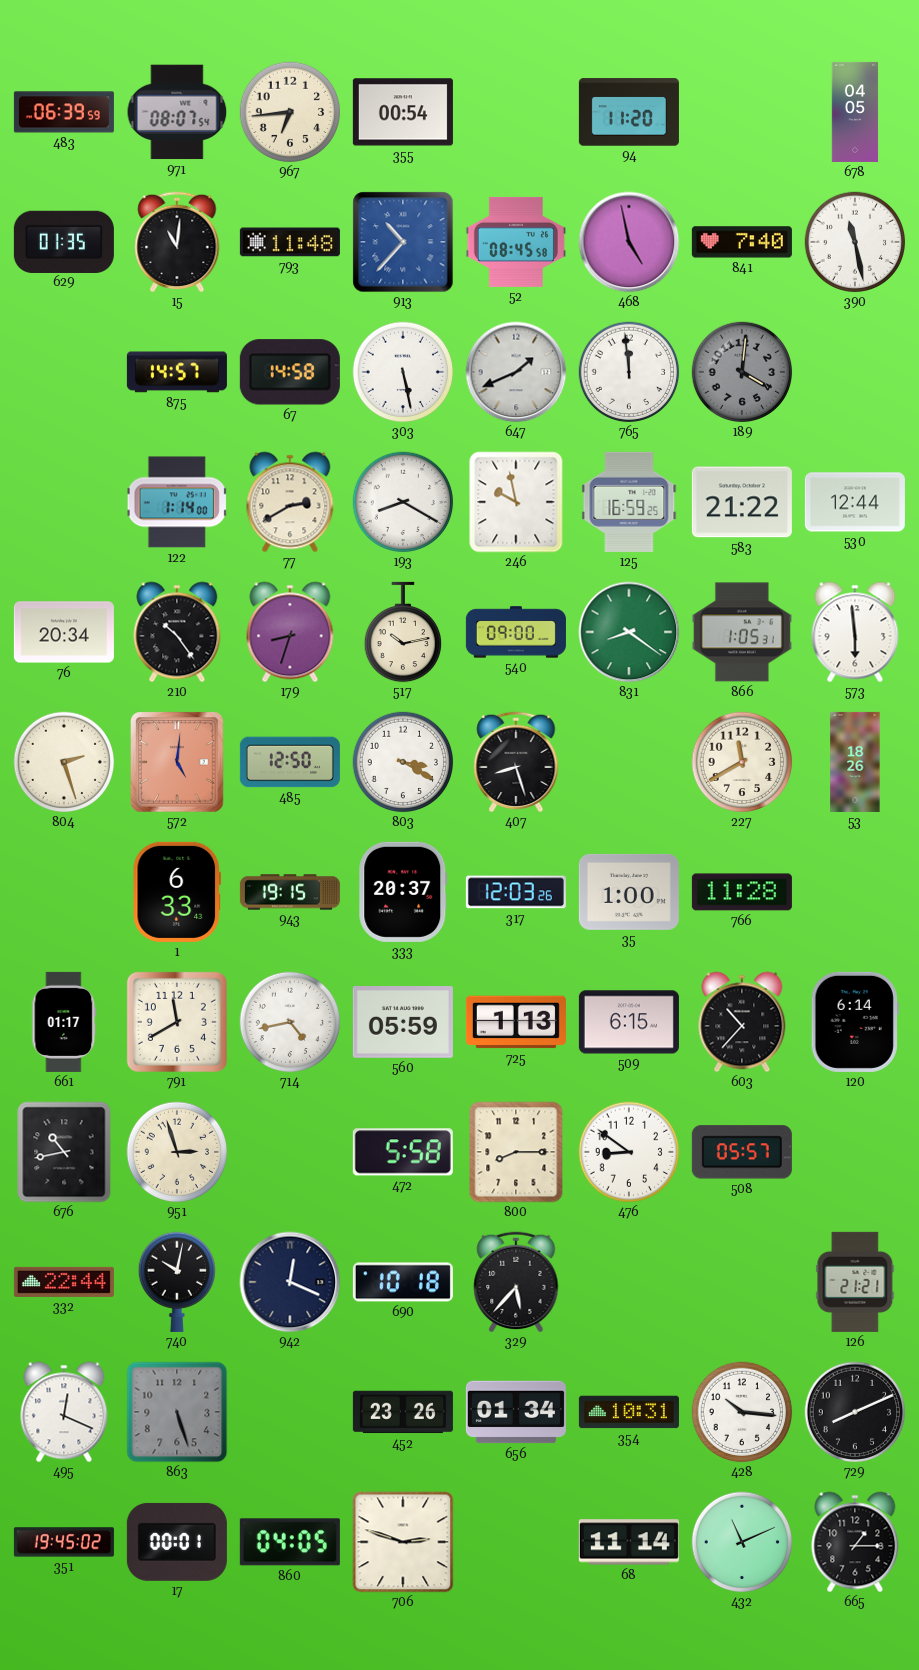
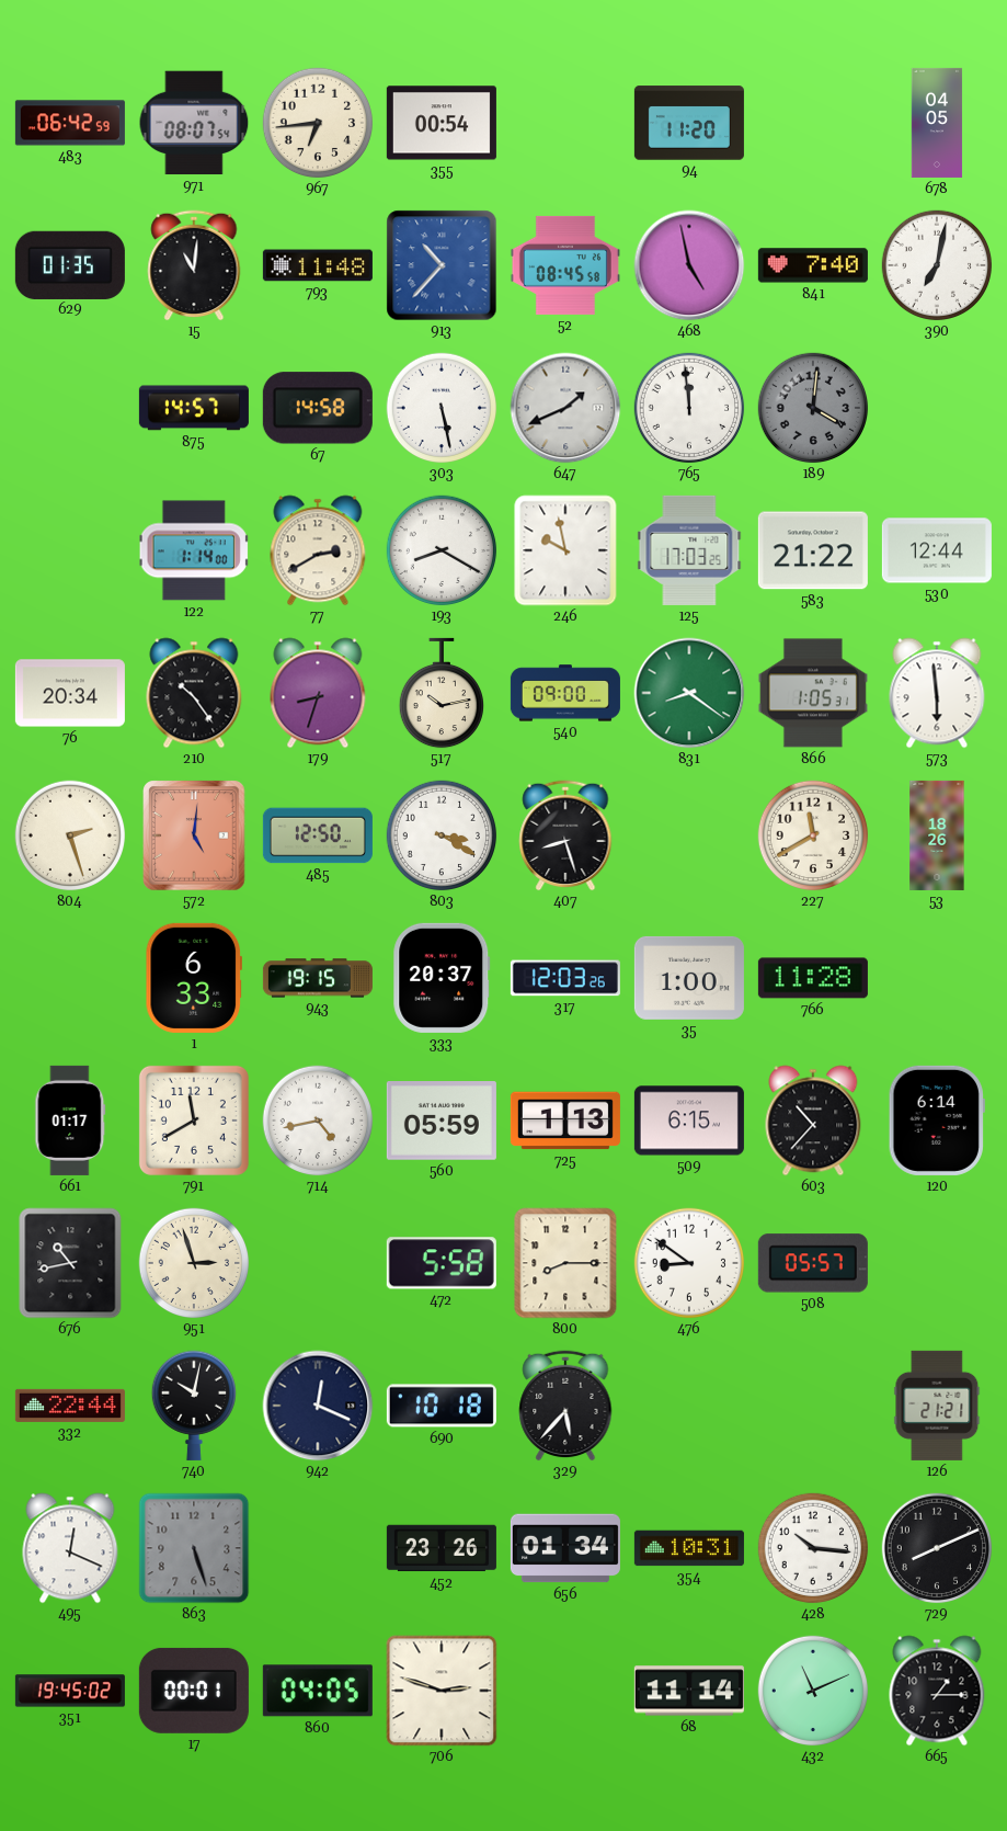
483: 06:39 -> 06:42
390: 11:28 -> 7:02
125: 16:59 -> 17:03
